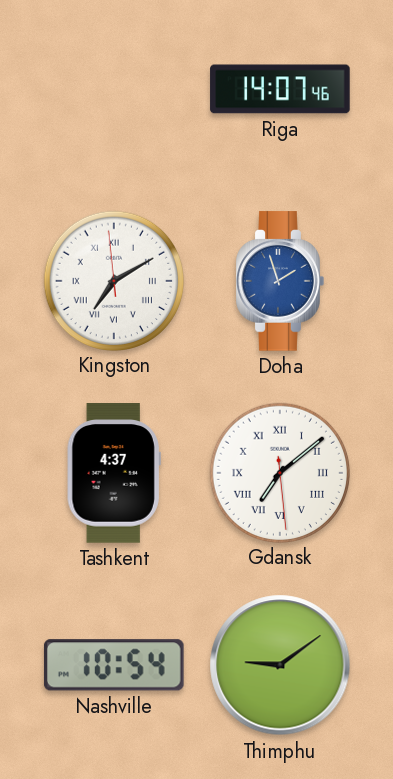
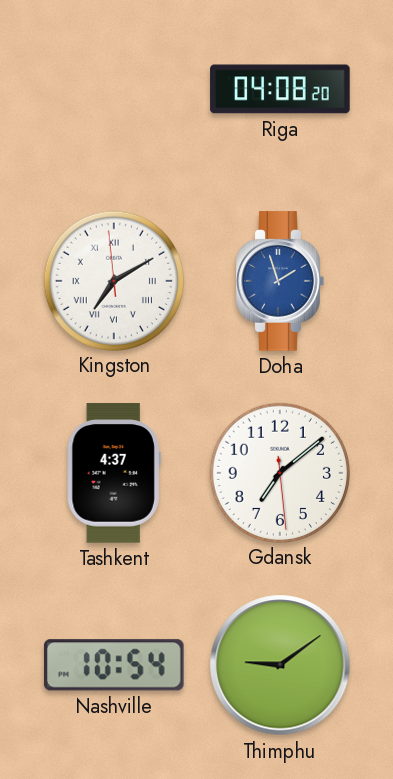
Riga: 14:07 -> 04:08
Gdansk numerals: Roman -> Arabic
